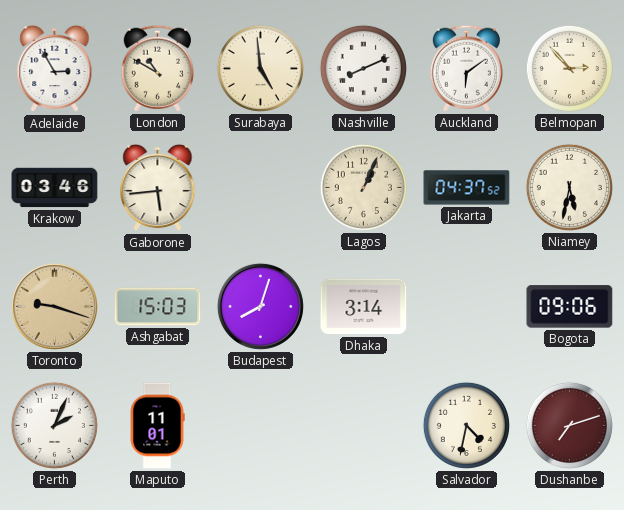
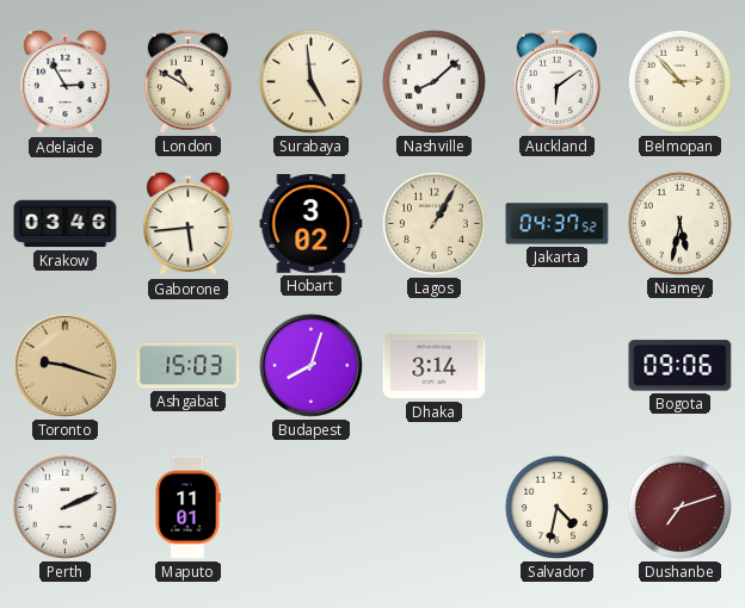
Nashville: 8:11 -> 8:08
Hobart: none -> 3:02
Lagos: 1:04 -> 1:05
Perth: 2:04 -> 2:11
